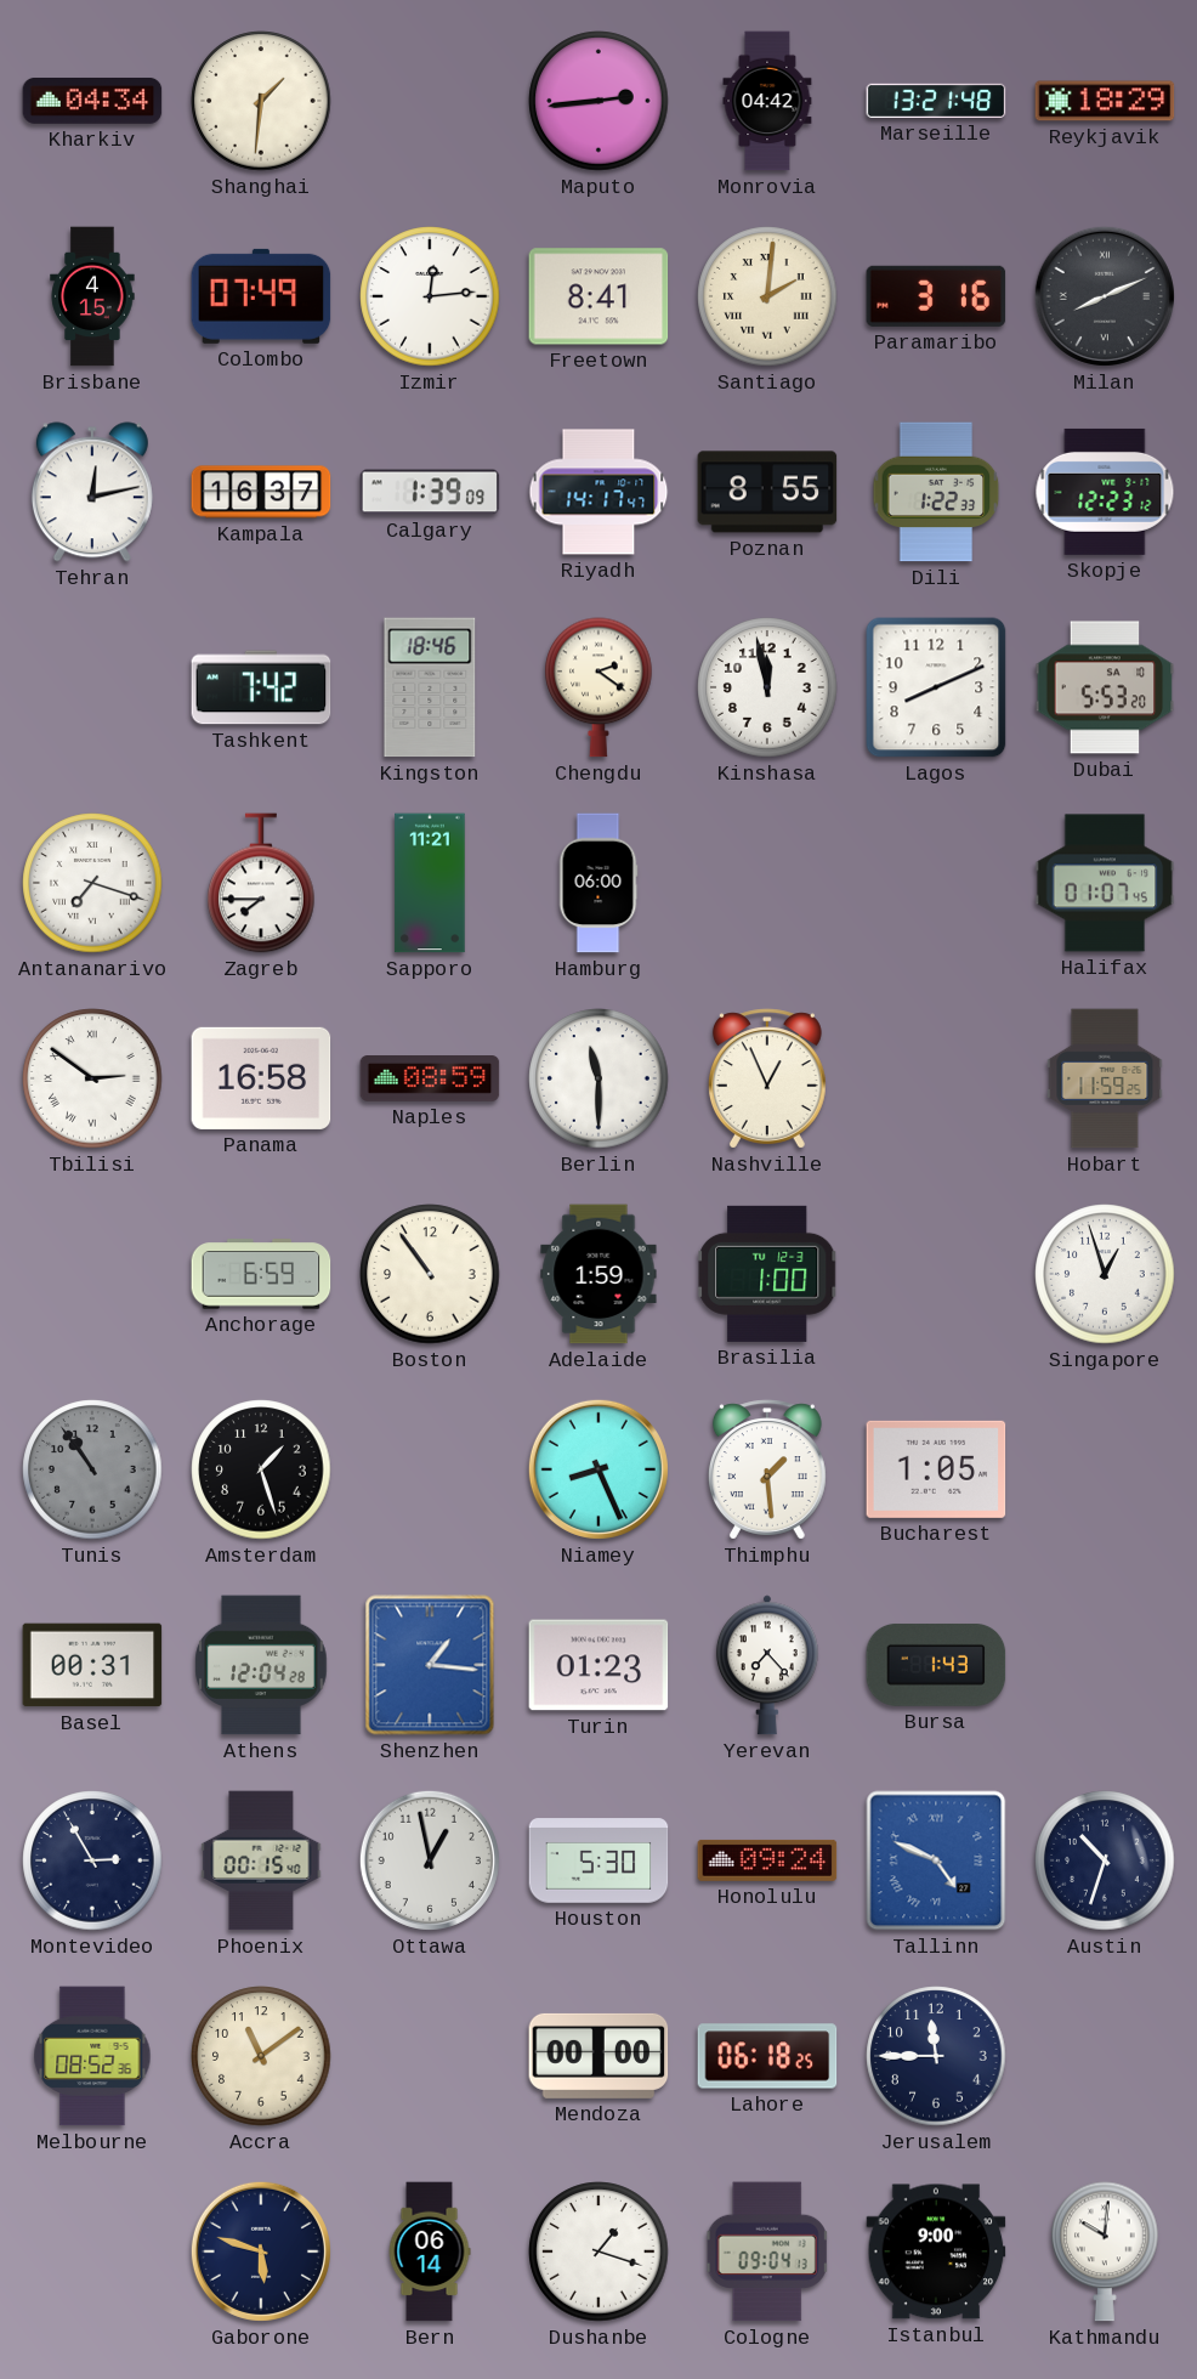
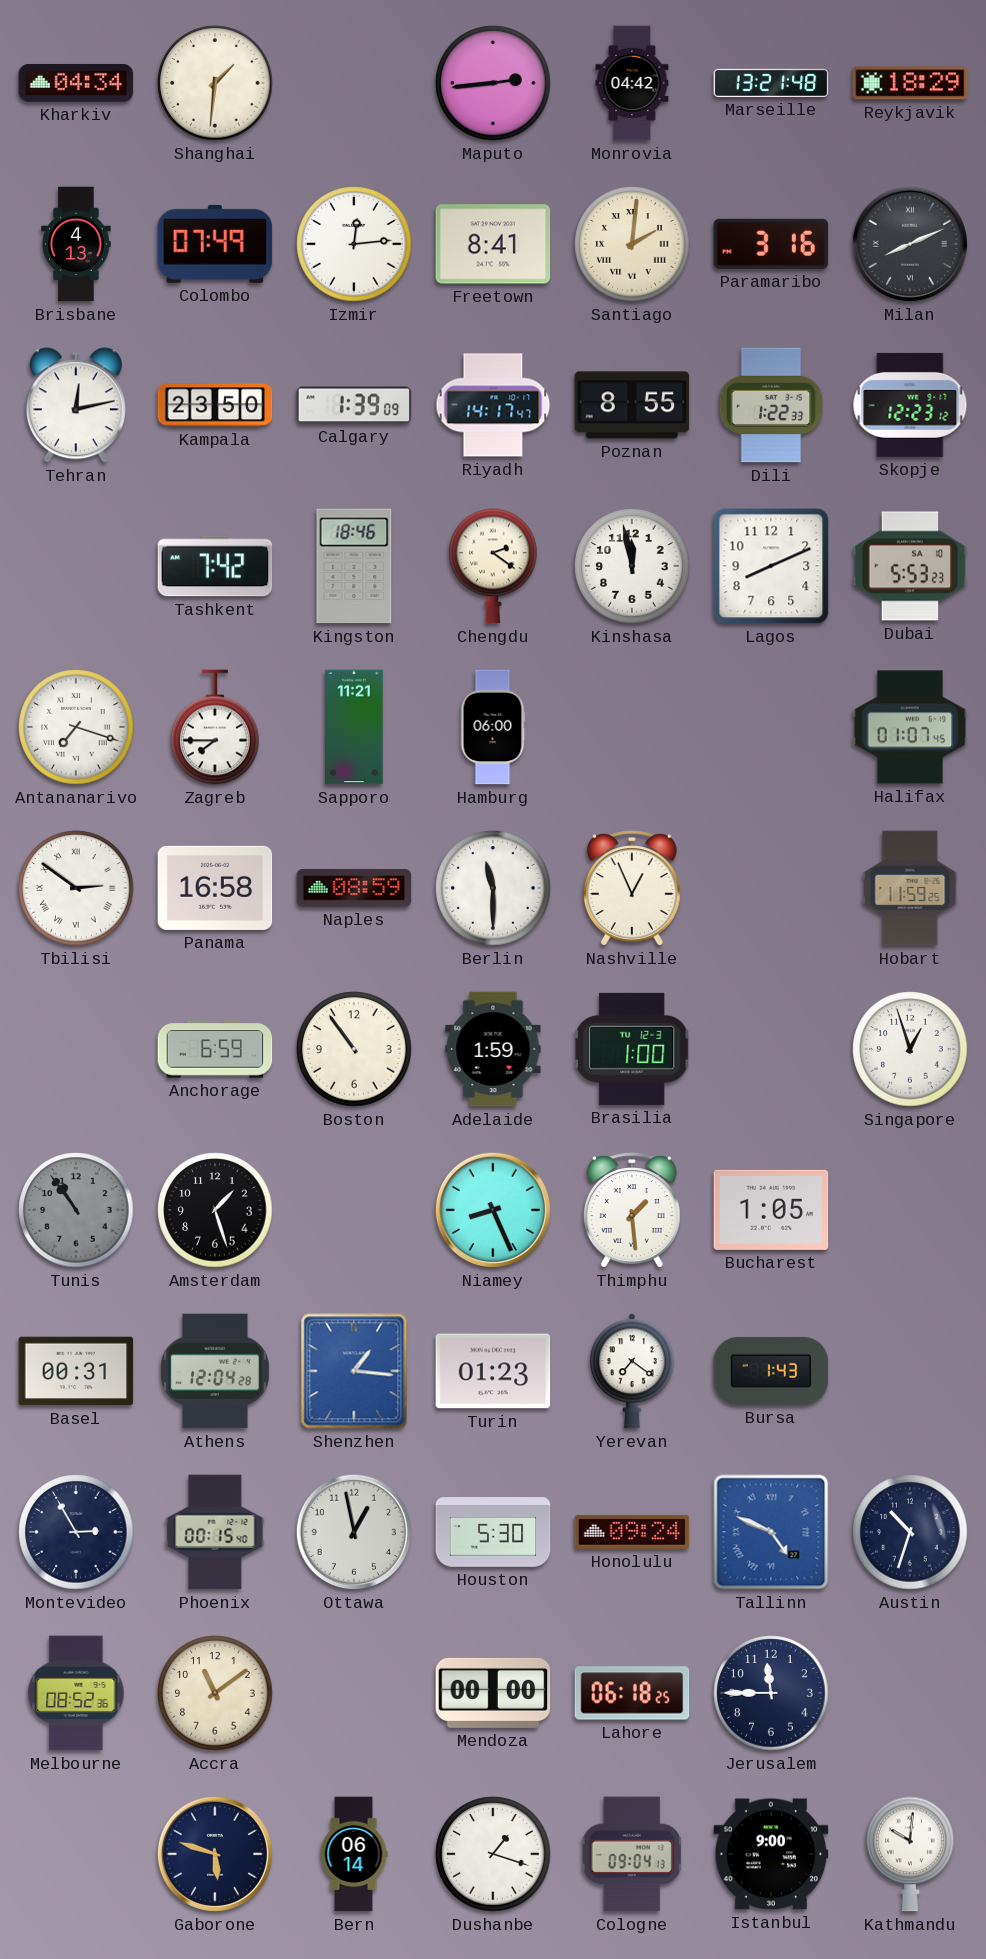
Brisbane: 4:15 -> 4:13
Kampala: 16:37 -> 23:50
Dubai: 5:53:20 -> 5:53:23
Yerevan: 7:23 -> 7:21
